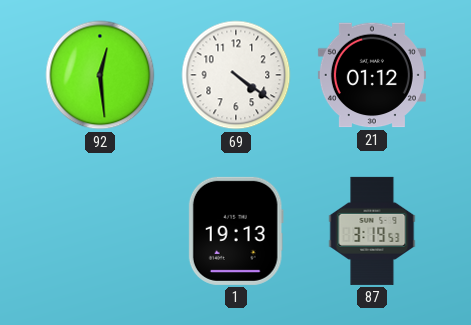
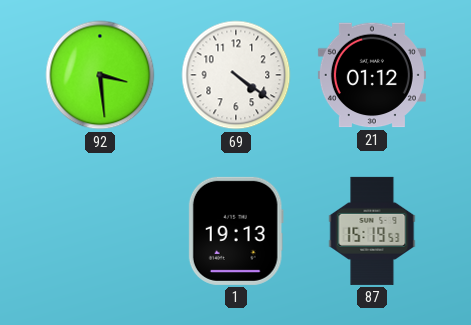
92: 12:29 -> 3:29
87: 3:19 -> 15:19
